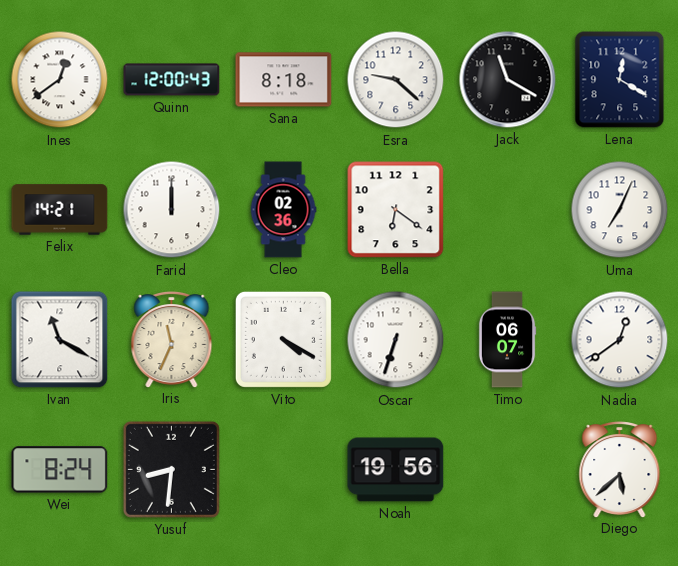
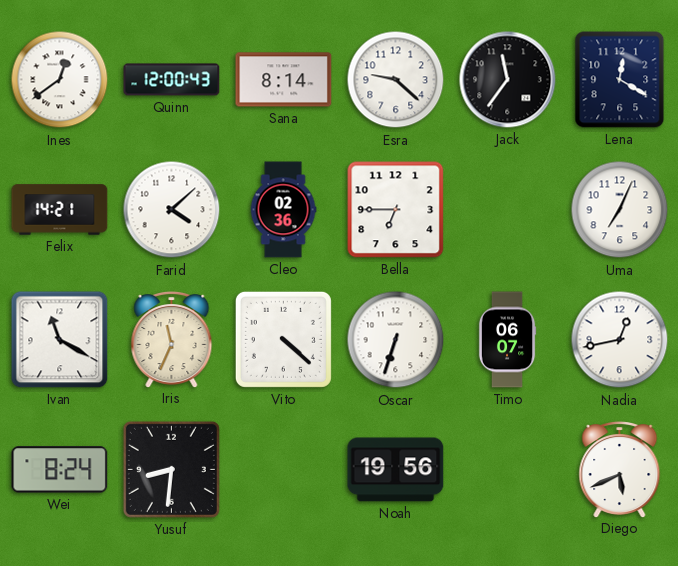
Sana: 8:18 -> 8:14
Jack: 11:20 -> 11:36
Farid: 12:00 -> 4:08
Bella: 6:21 -> 6:45
Vito: 4:20 -> 4:22
Nadia: 12:39 -> 12:43
Diego: 5:38 -> 5:41
